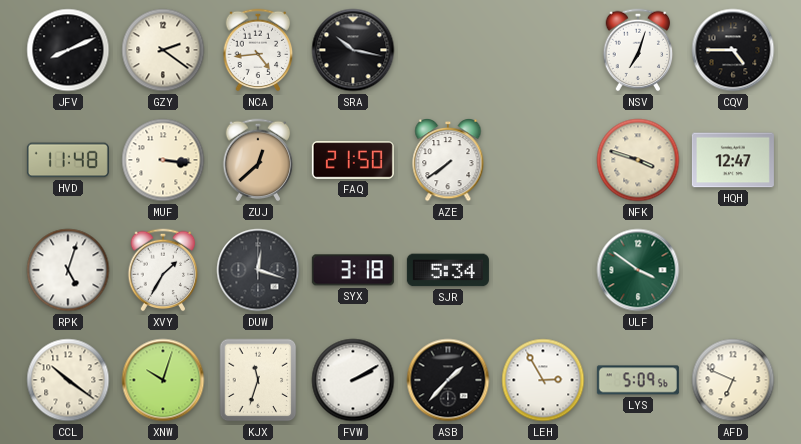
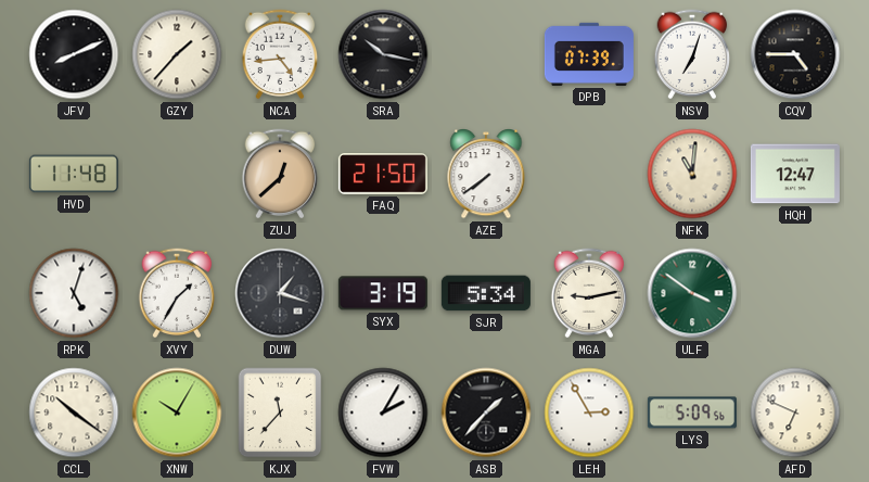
GZY: 2:21 -> 1:37
DPB: none -> 07:39
MUF: 3:16 -> none
NFK: 3:48 -> 11:01
DUW: 12:18 -> 1:18
SYX: 3:18 -> 3:19
MGA: none -> 9:13
XNW: 10:03 -> 10:05
KJX: 11:33 -> 11:37
FVW: 2:10 -> 2:05
